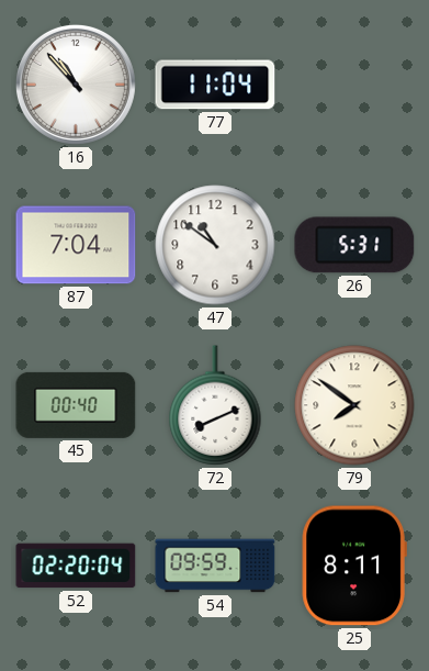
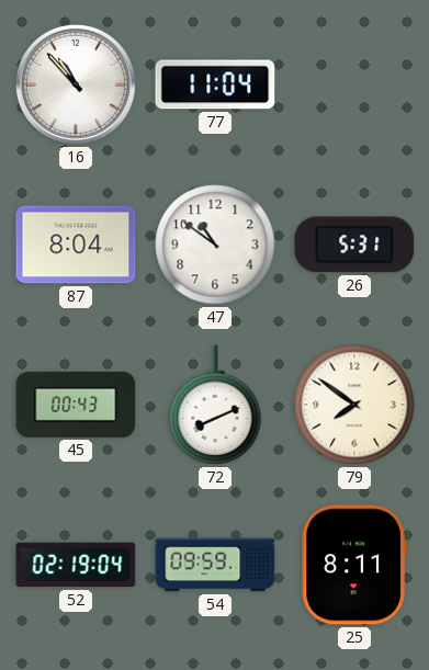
87: 7:04 -> 8:04
45: 00:40 -> 00:43
52: 02:20 -> 02:19
